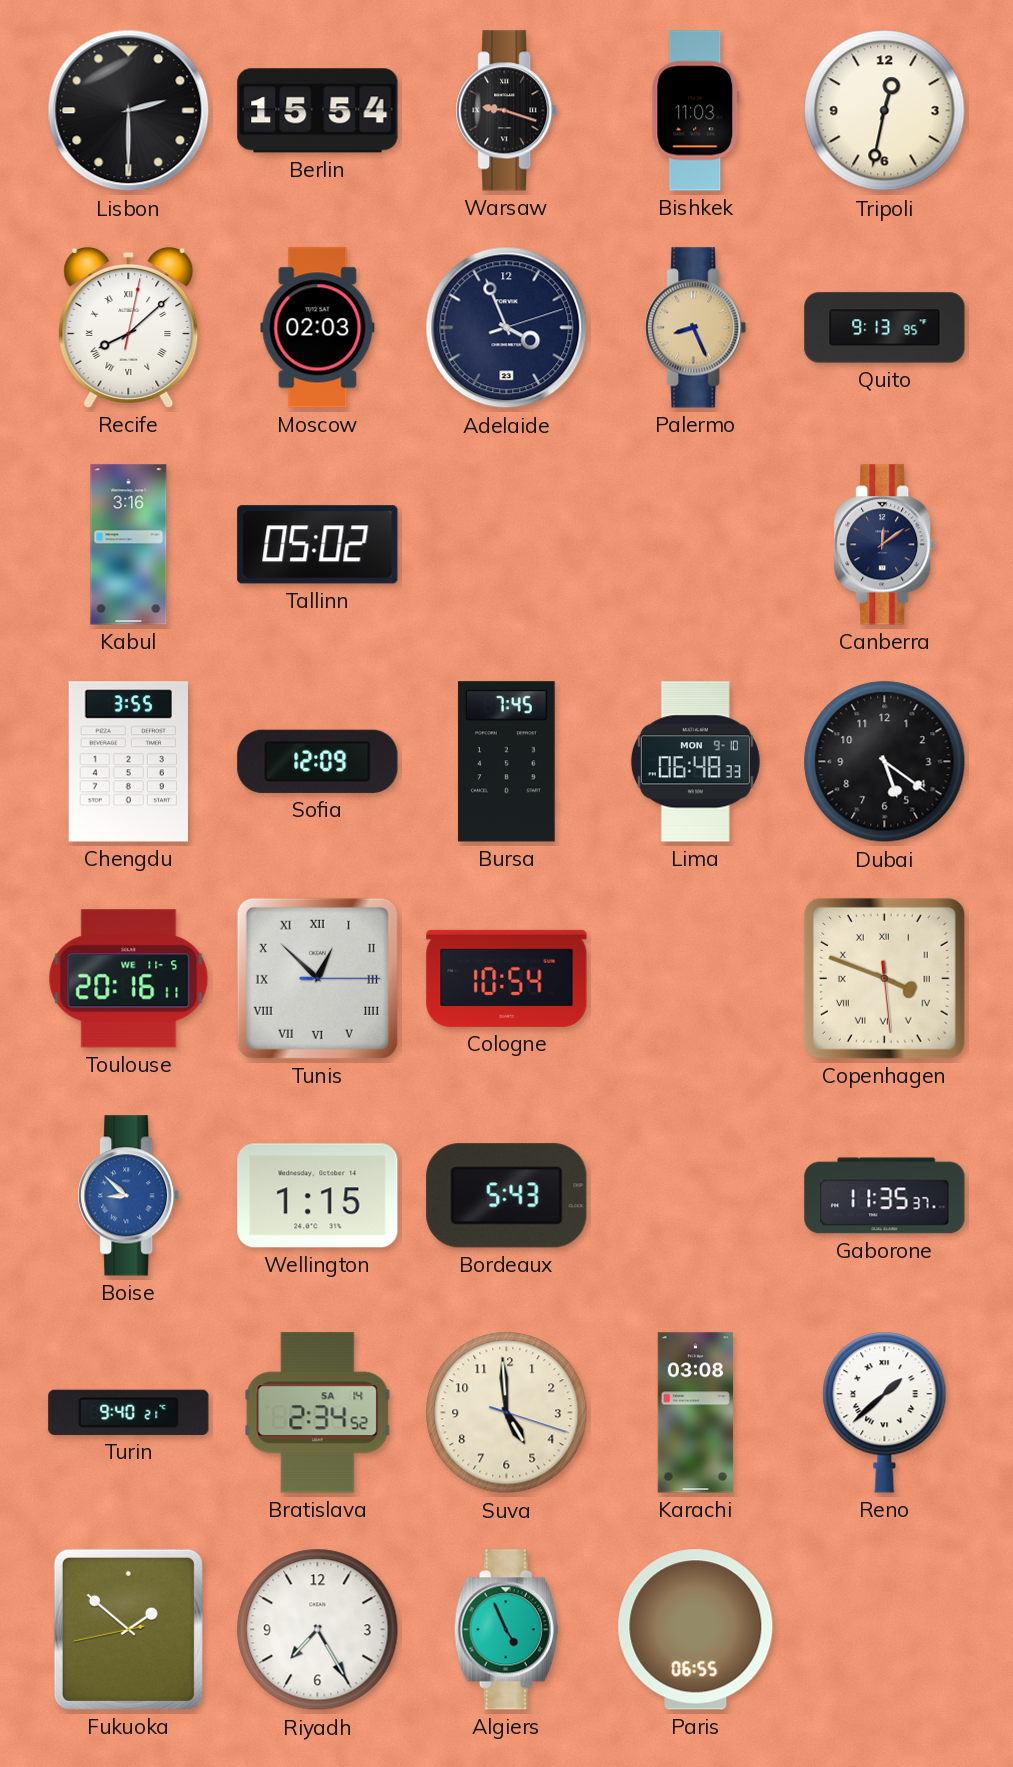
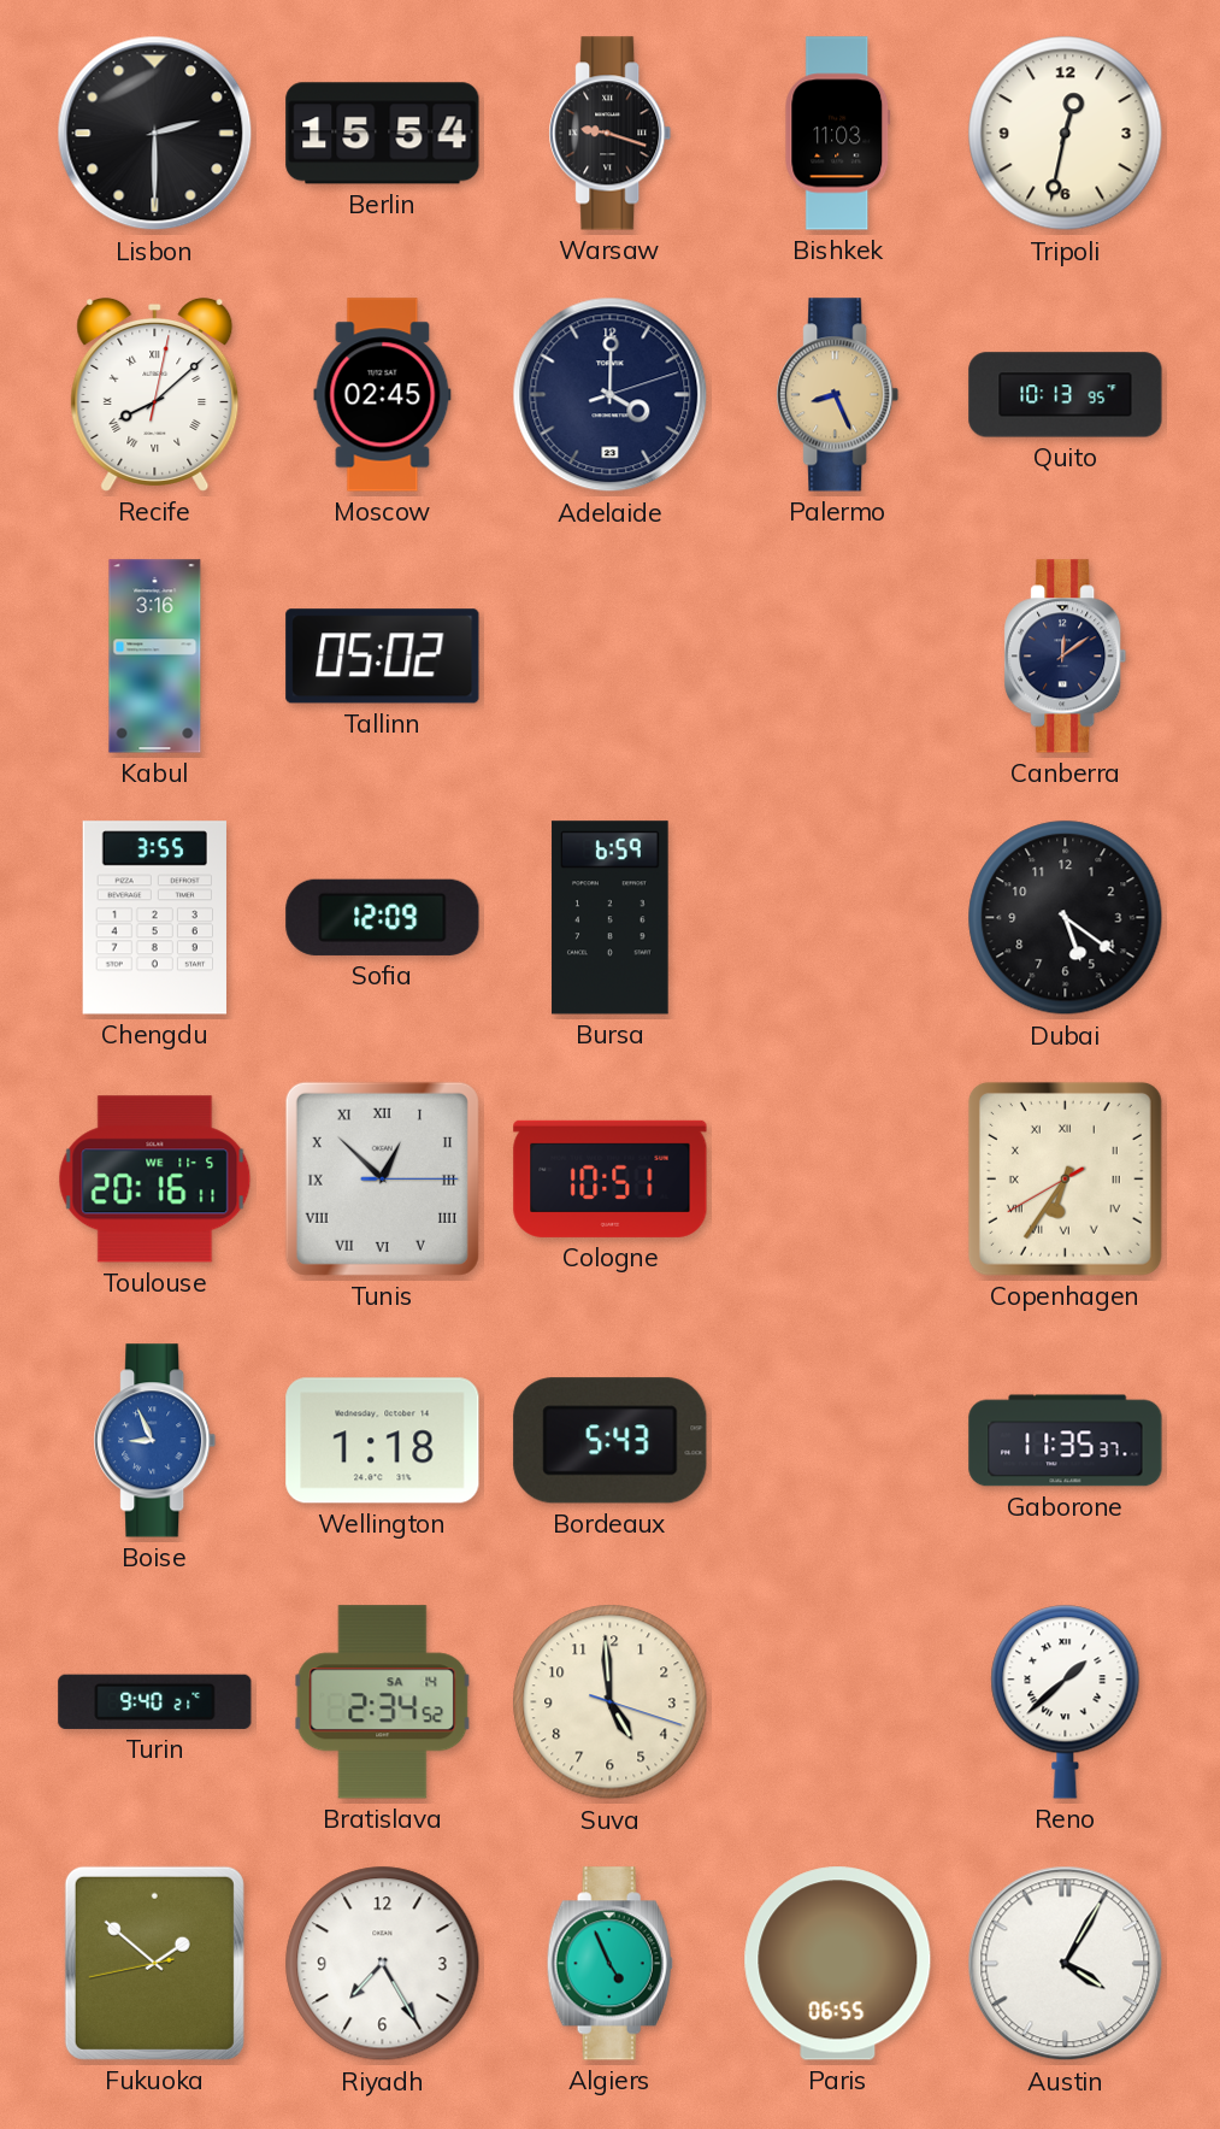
Moscow: 02:03 -> 02:45
Adelaide: 3:56 -> 4:00
Quito: 9:13 -> 10:13
Bursa: 7:45 -> 6:59
Lima: 06:48 -> none
Cologne: 10:54 -> 10:51
Copenhagen: 3:48 -> 6:35
Boise: 8:52 -> 8:56
Wellington: 1:15 -> 1:18
Karachi: 03:08 -> none
Austin: none -> 4:05
